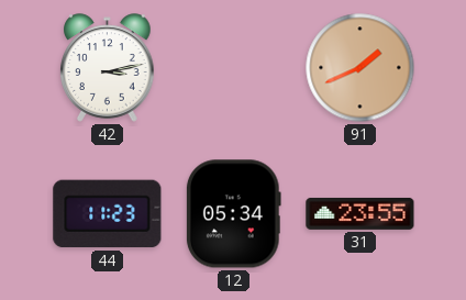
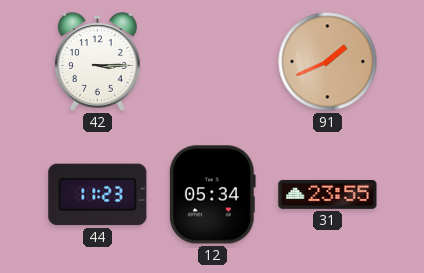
42: 3:13 -> 3:15
